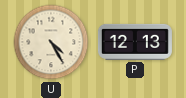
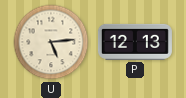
U: 4:25 -> 5:14
